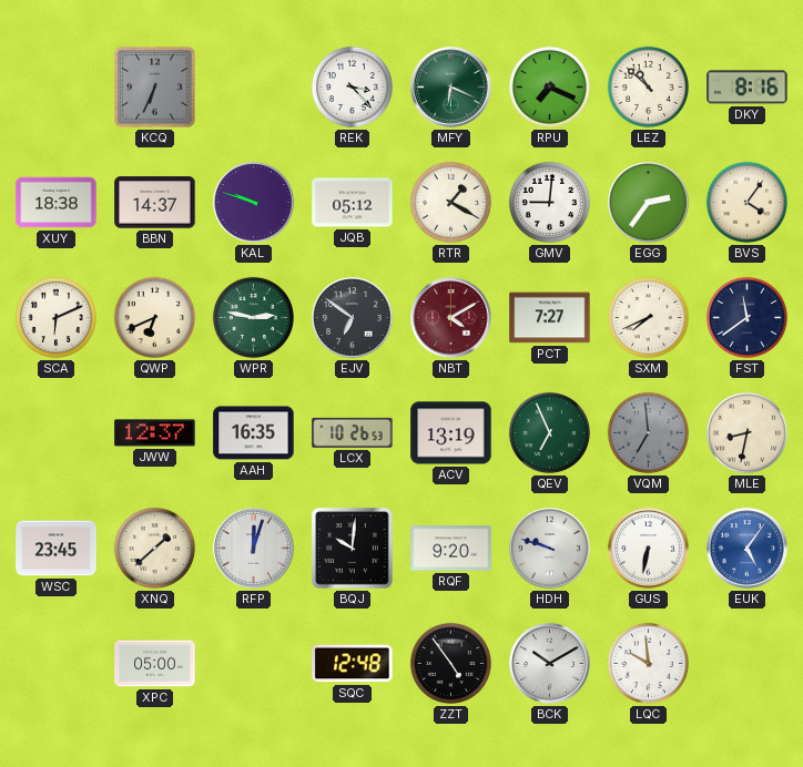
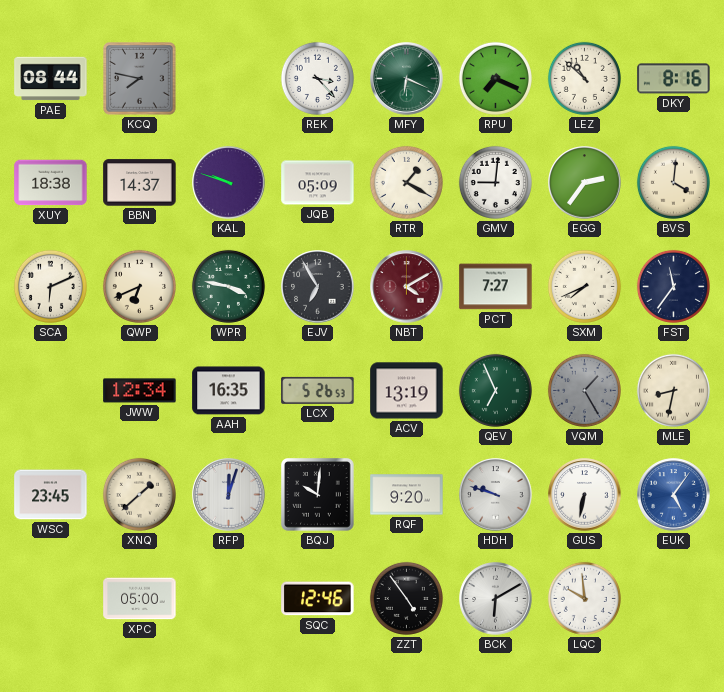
PAE: none -> 08:44
KCQ: 6:34 -> 7:47
JQB: 05:12 -> 05:09
BVS: 4:06 -> 4:01
WPR: 2:47 -> 3:47
EJV: 6:51 -> 6:55
FST: 11:39 -> 11:36
JWW: 12:37 -> 12:34
LCX: 10:26 -> 5:26
VQM: 6:59 -> 1:25
SQC: 12:48 -> 12:46
BCK: 10:10 -> 6:10
